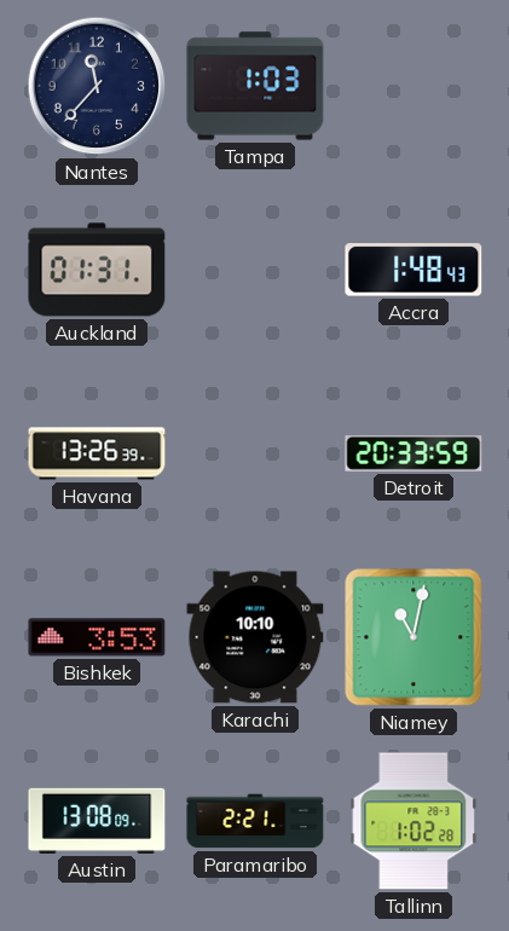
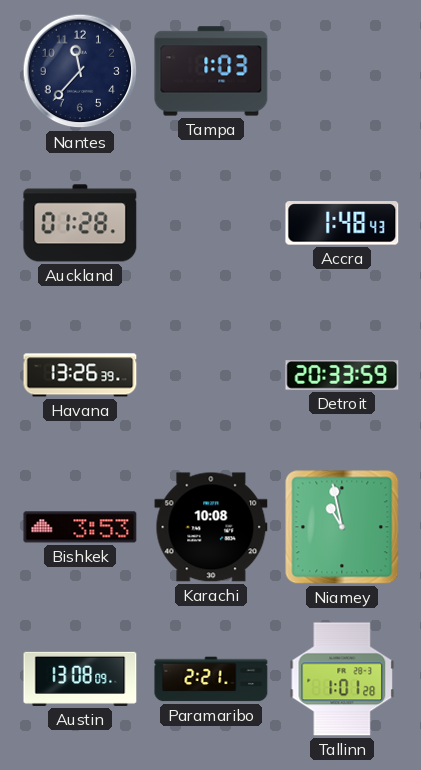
Auckland: 01:31 -> 01:28
Karachi: 10:10 -> 10:08
Niamey: 11:02 -> 10:58
Tallinn: 1:02 -> 1:01
